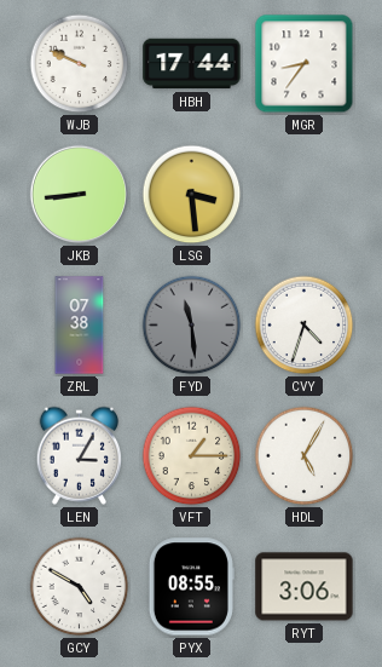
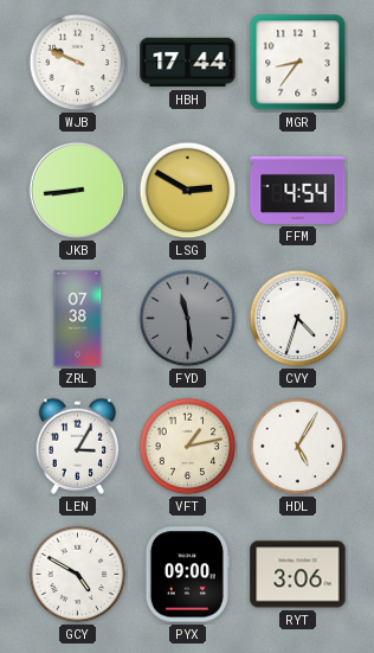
LSG: 3:29 -> 2:50
FFM: none -> 4:54
VFT: 1:15 -> 1:13
PYX: 08:55 -> 09:00
